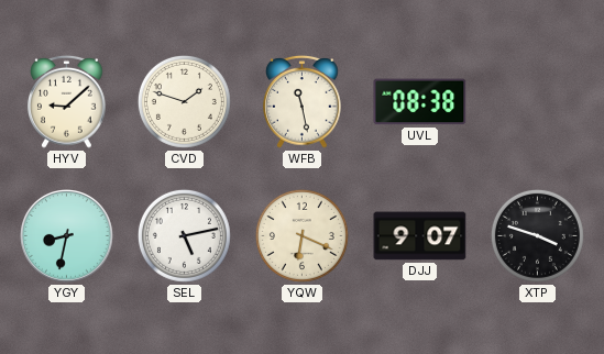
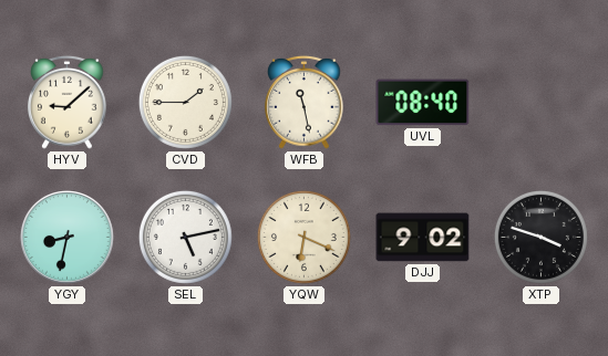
CVD: 1:48 -> 1:45
UVL: 08:38 -> 08:40
DJJ: 9:07 -> 9:02
